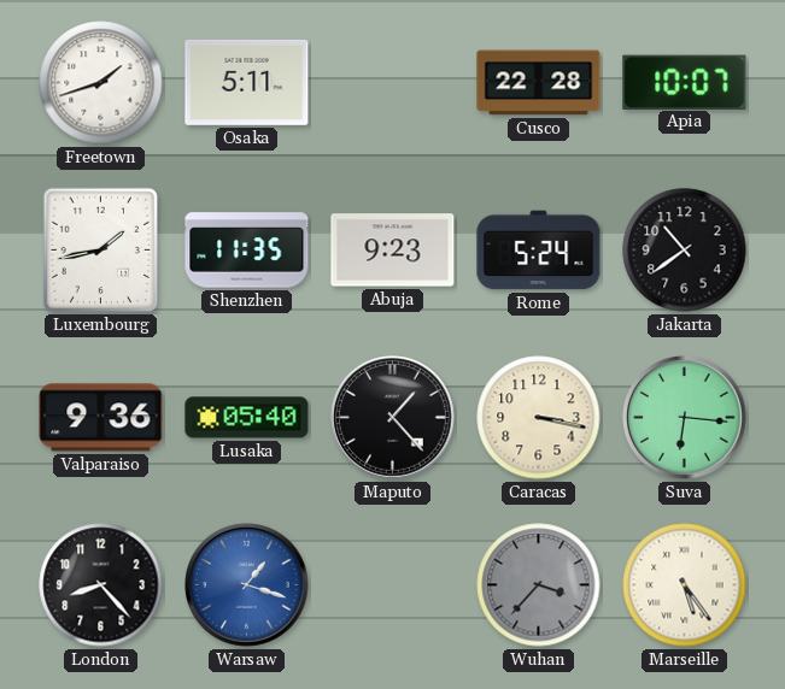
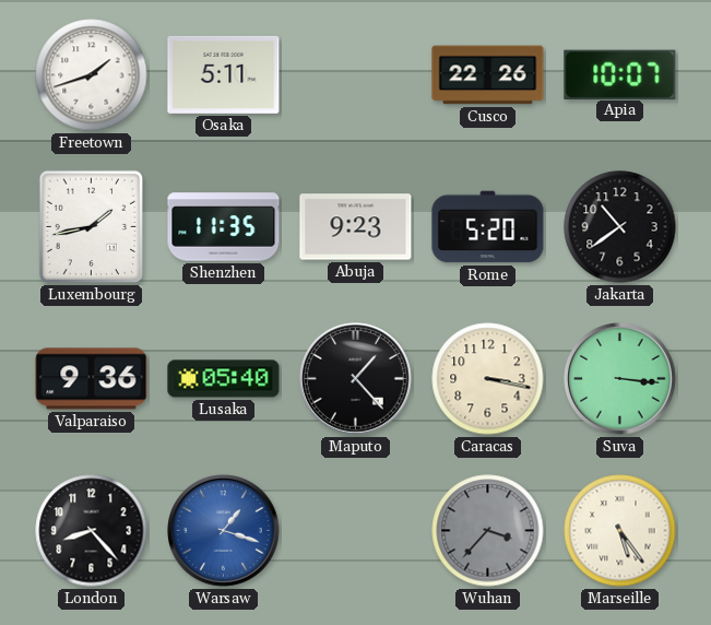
Cusco: 22:28 -> 22:26
Rome: 5:24 -> 5:20
Suva: 6:16 -> 3:16
